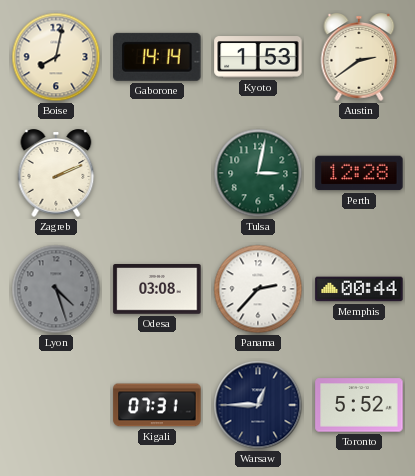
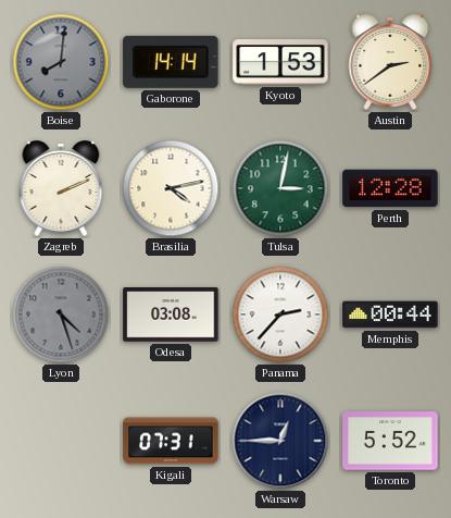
Boise: 8:02 -> 8:01
Boise dial: cream -> grey
Brasilia: none -> 4:13
